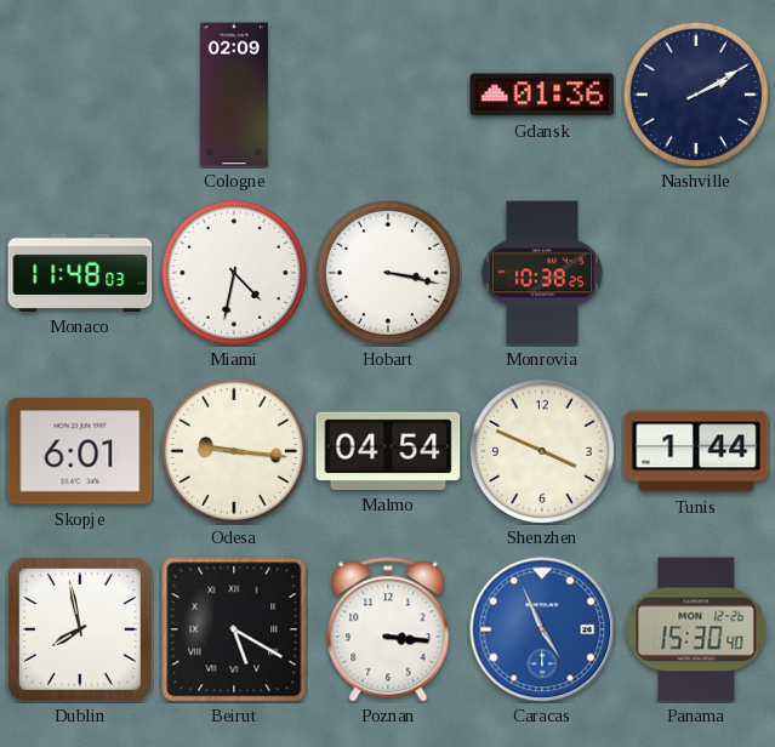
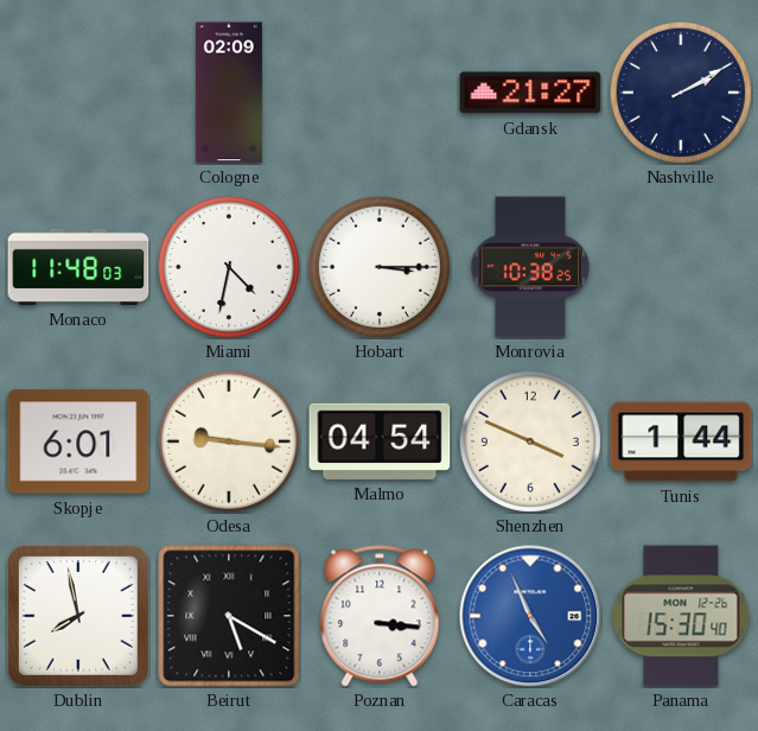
Gdansk: 01:36 -> 21:27
Hobart: 3:17 -> 3:15
